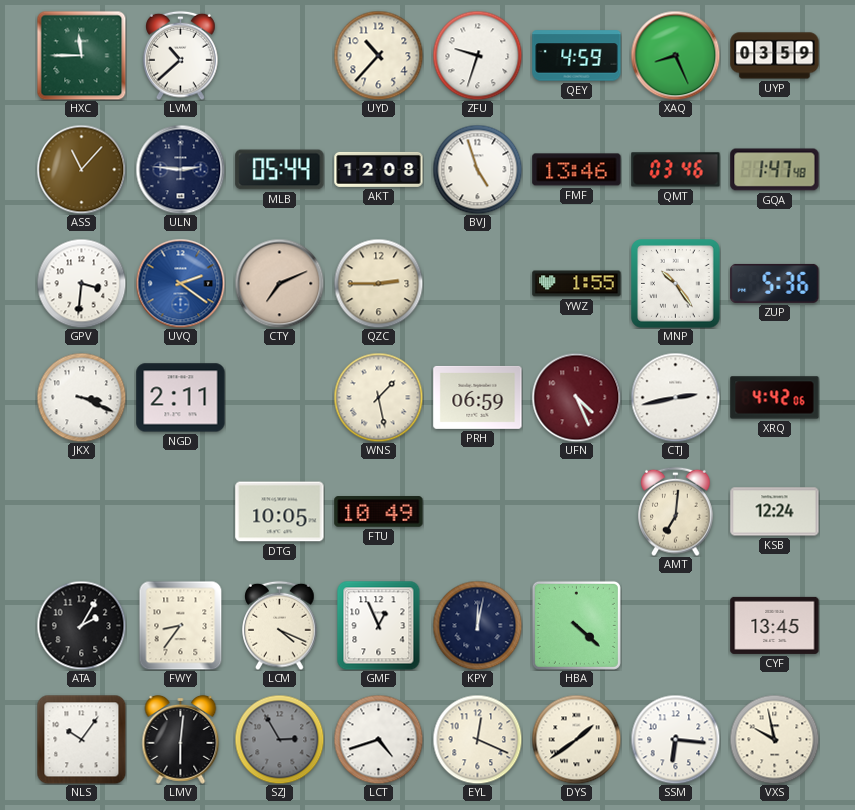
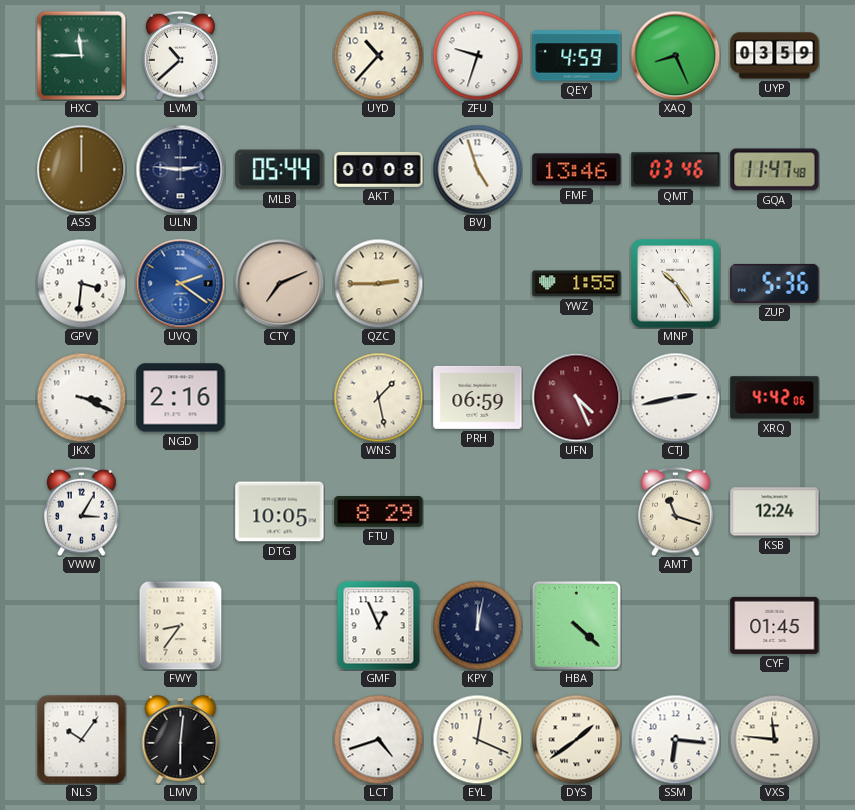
ASS: 11:07 -> 12:00
AKT: 12:08 -> 00:08
GQA: 1:47 -> 11:47
NGD: 2:11 -> 2:16
VWW: none -> 3:05
FTU: 10:49 -> 8:29
AMT: 7:01 -> 11:18
ATA: 2:05 -> none
LCM: 4:19 -> none
CYF: 13:45 -> 01:45
SZJ: 2:55 -> none
VXS: 9:58 -> 11:46
